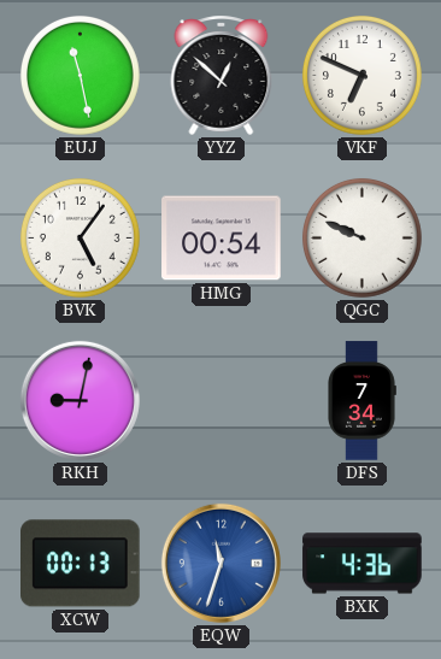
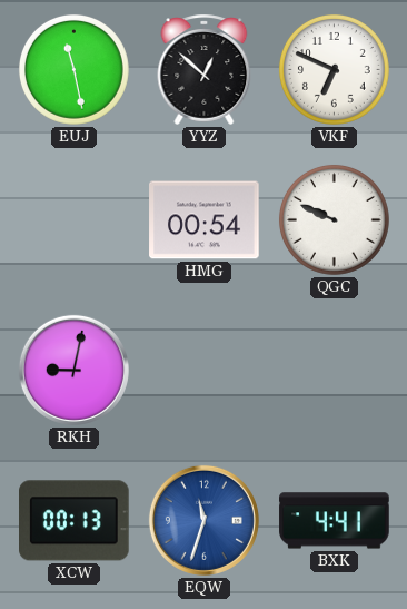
BVK: 5:06 -> none
DFS: 7:34 -> none
BXK: 4:36 -> 4:41
